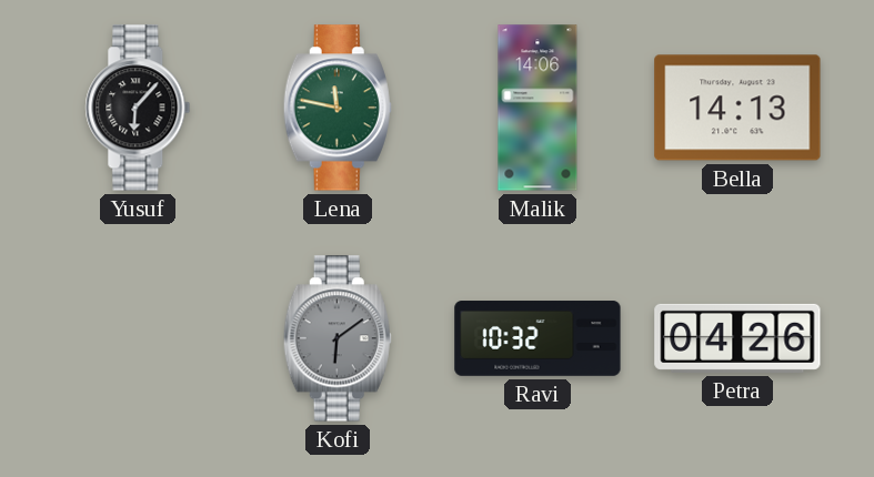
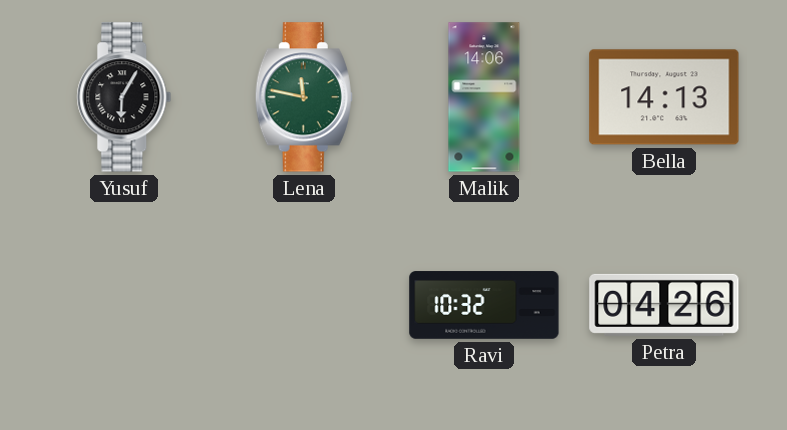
Yusuf: 6:07 -> 6:05
Kofi: 6:09 -> none
